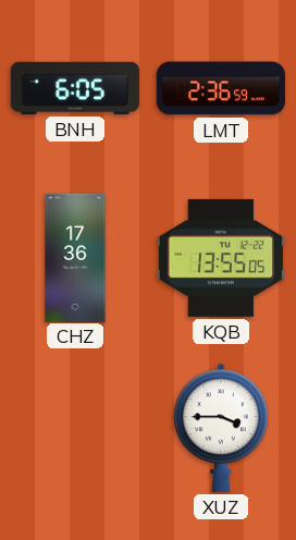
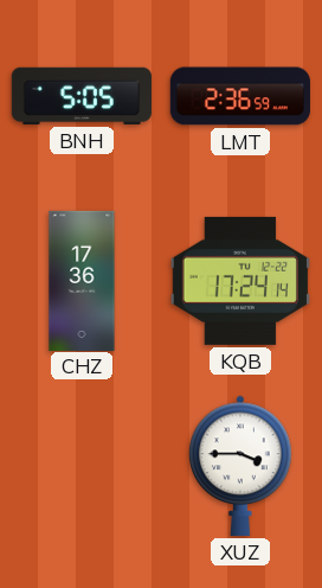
BNH: 6:05 -> 5:05
KQB: 13:55 -> 17:24
